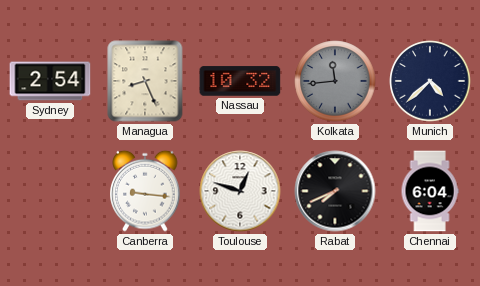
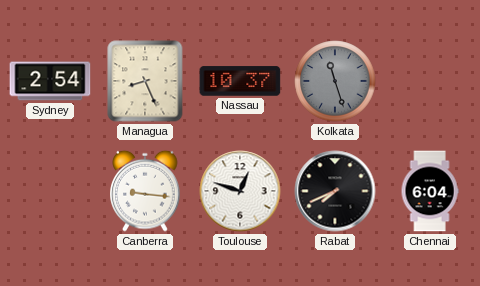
Nassau: 10:32 -> 10:37
Kolkata: 11:44 -> 11:27
Munich: 4:38 -> none
